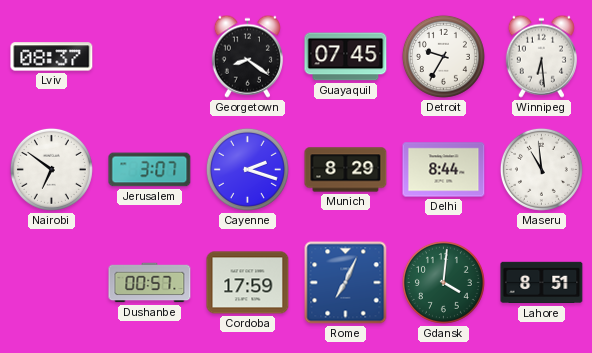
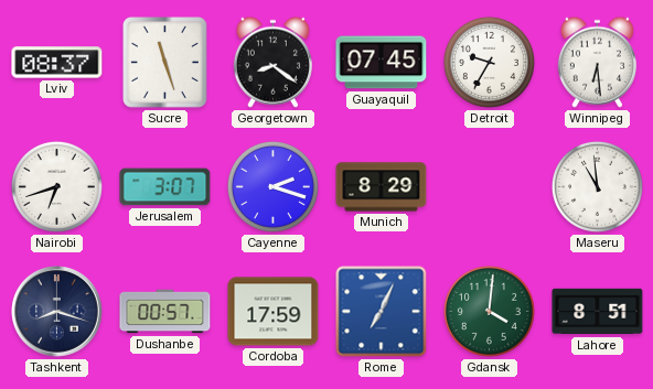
Sucre: none -> 11:27
Nairobi: 6:51 -> 6:42
Delhi: 8:44 -> none
Tashkent: none -> 8:18
